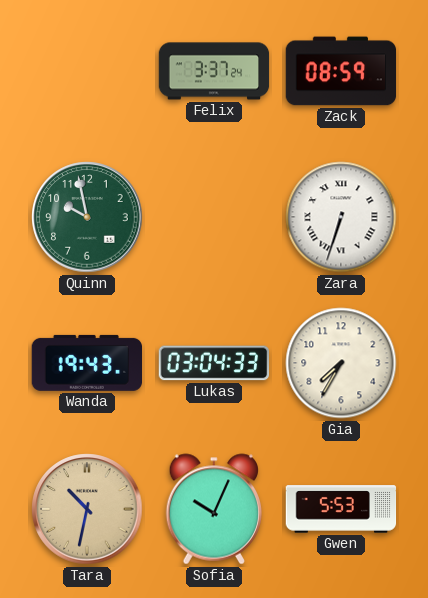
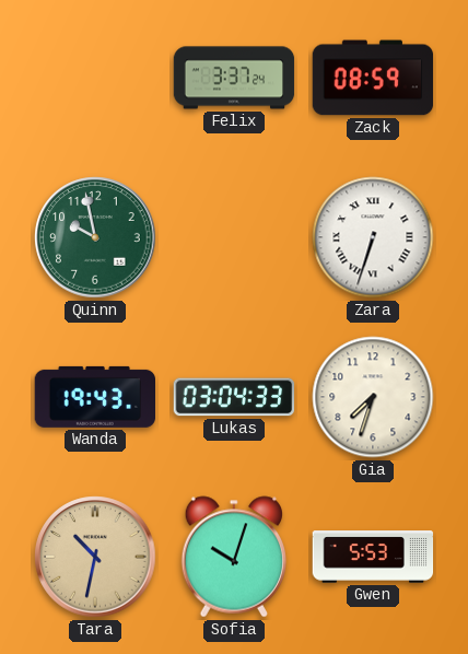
Gia: 7:35 -> 7:33
Sofia: 10:04 -> 10:03
